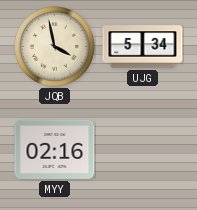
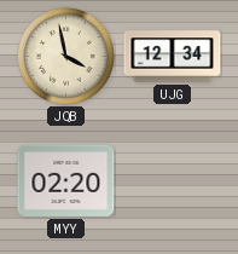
UJG: 5:34 -> 12:34
MYY: 02:16 -> 02:20
